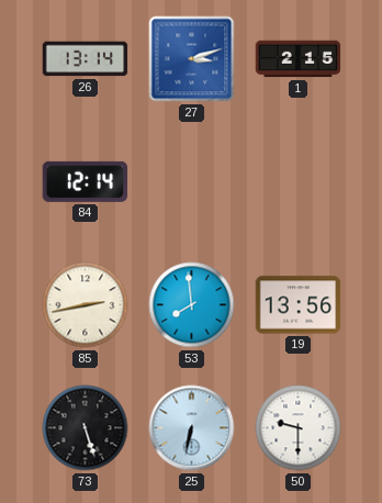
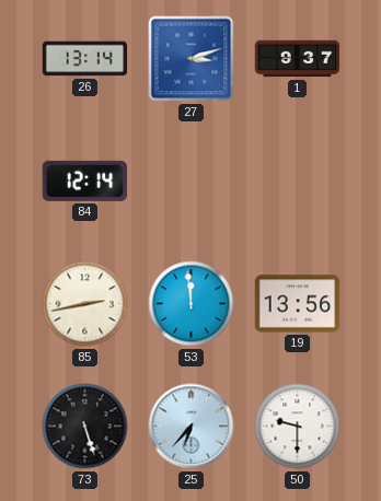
1: 2:15 -> 9:37
53: 7:59 -> 11:59
25: 6:32 -> 6:37
